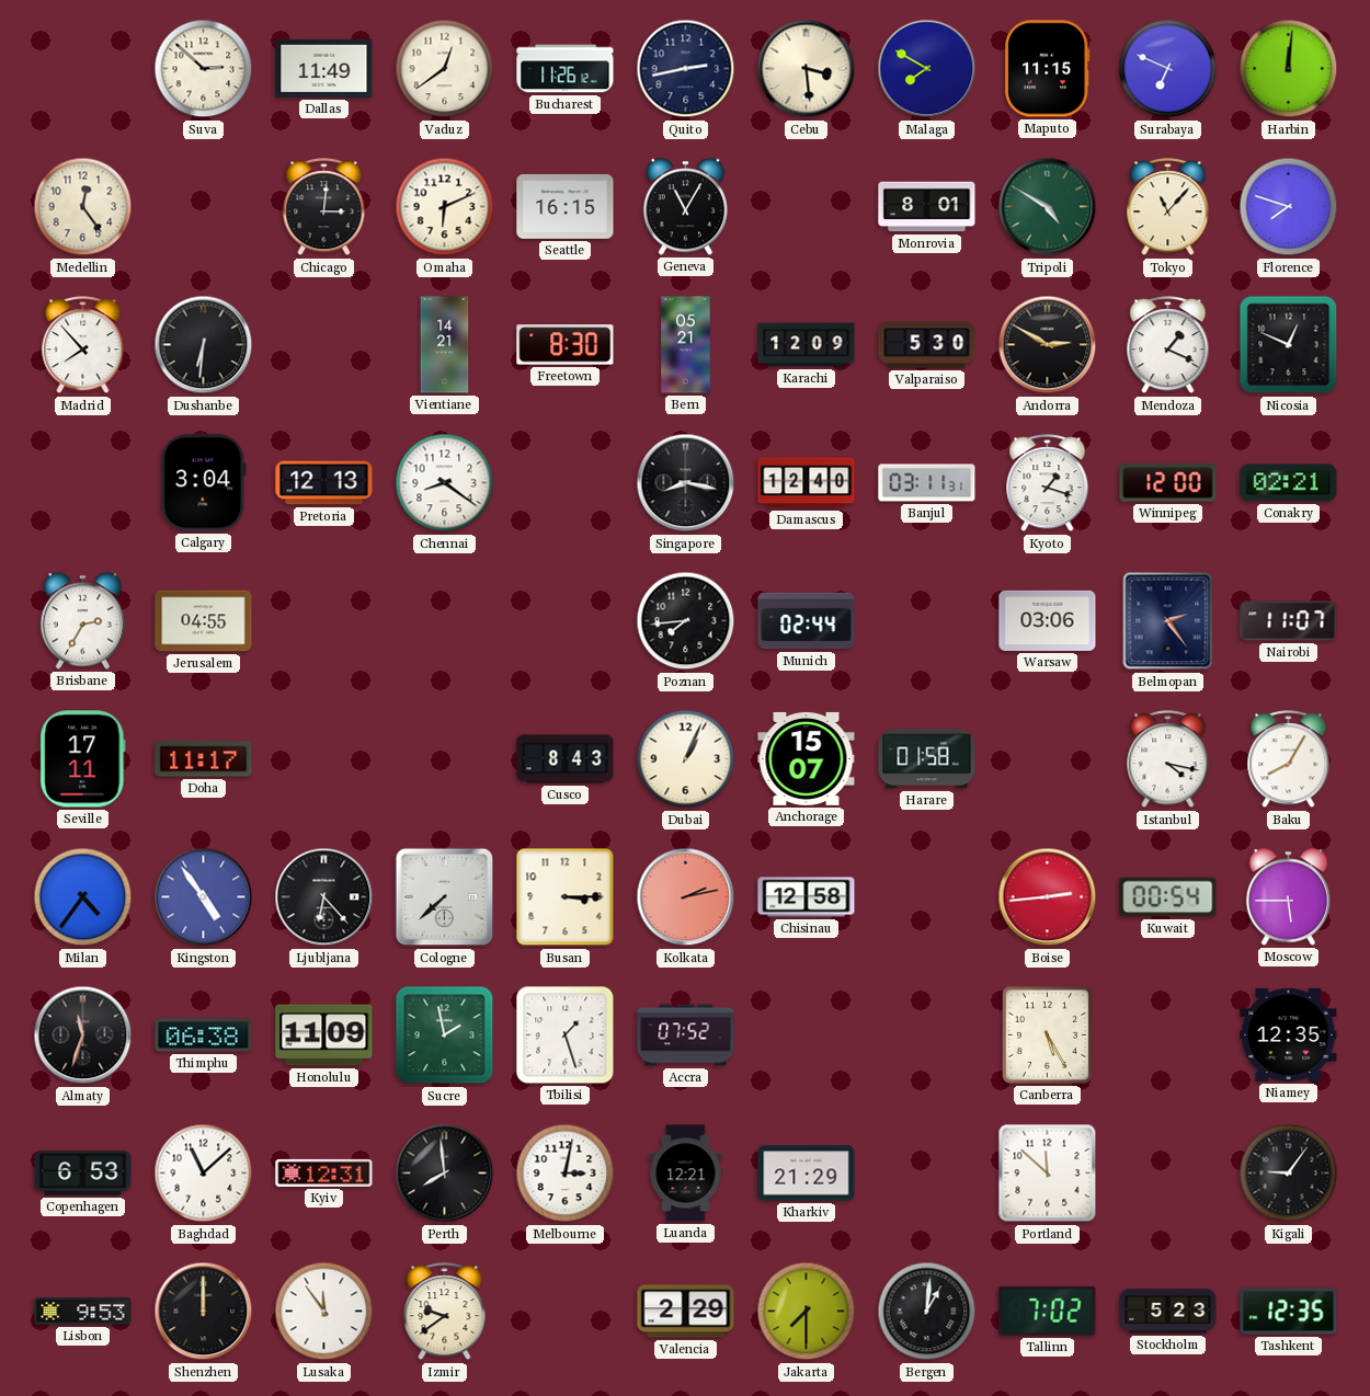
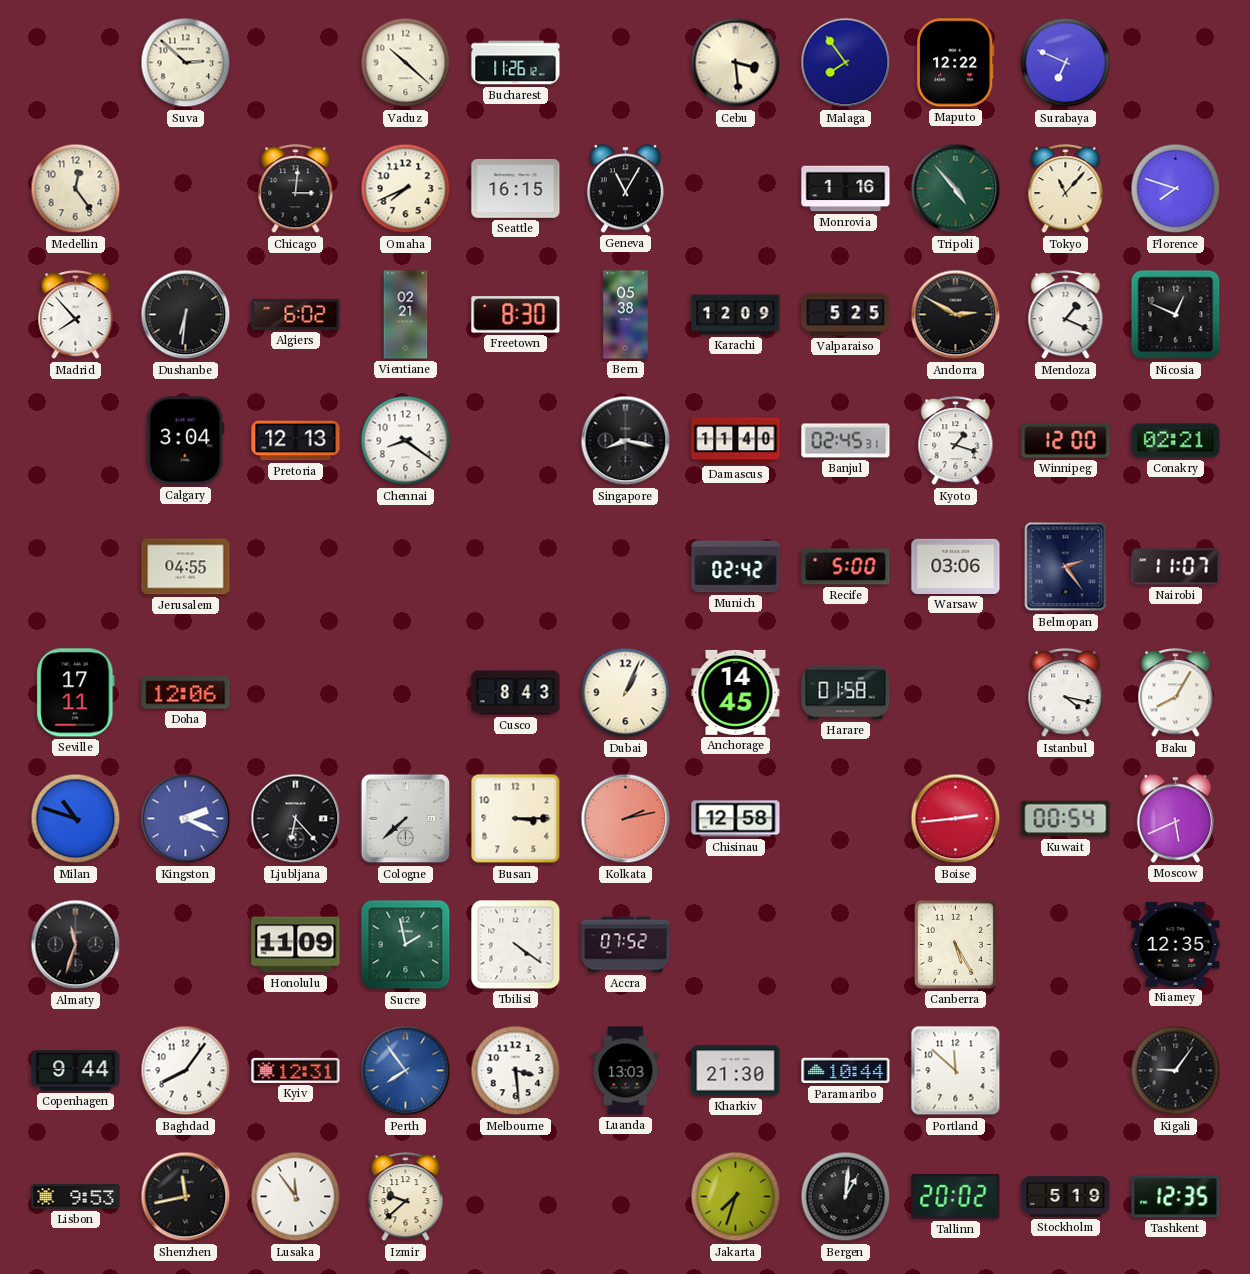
Dallas: 11:49 -> none
Vaduz: 12:39 -> 10:22
Quito: 2:43 -> none
Malaga: 7:50 -> 7:54
Maputo: 11:15 -> 12:22
Harbin: 12:01 -> none
Omaha: 6:11 -> 7:41
Monrovia: 8:01 -> 1:16
Tripoli: 4:50 -> 4:53
Algiers: none -> 6:02
Vientiane: 14:21 -> 02:21
Bern: 05:21 -> 05:38
Valparaiso: 5:30 -> 5:25
Damascus: 12:40 -> 11:40
Banjul: 03:11 -> 02:45
Brisbane: 2:35 -> none
Poznan: 7:44 -> none
Munich: 02:44 -> 02:42
Recife: none -> 5:00
Doha: 11:17 -> 12:06
Anchorage: 15:07 -> 14:45
Milan: 4:36 -> 10:48
Kingston: 4:54 -> 2:19
Moscow: 5:45 -> 5:41
Thimphu: 06:38 -> none
Tbilisi: 1:27 -> 4:21
Copenhagen: 6:53 -> 9:44
Baghdad: 11:08 -> 8:06
Perth: 7:59 -> 7:54
Perth dial: black -> blue
Melbourne: 3:02 -> 3:29
Luanda: 12:21 -> 13:03
Kharkiv: 21:29 -> 21:30
Paramaribo: none -> 10:44
Shenzhen: 12:00 -> 11:43
Izmir: 9:39 -> 9:38
Valencia: 2:29 -> none
Jakarta: 7:30 -> 7:33
Tallinn: 7:02 -> 20:02
Stockholm: 5:23 -> 5:19
